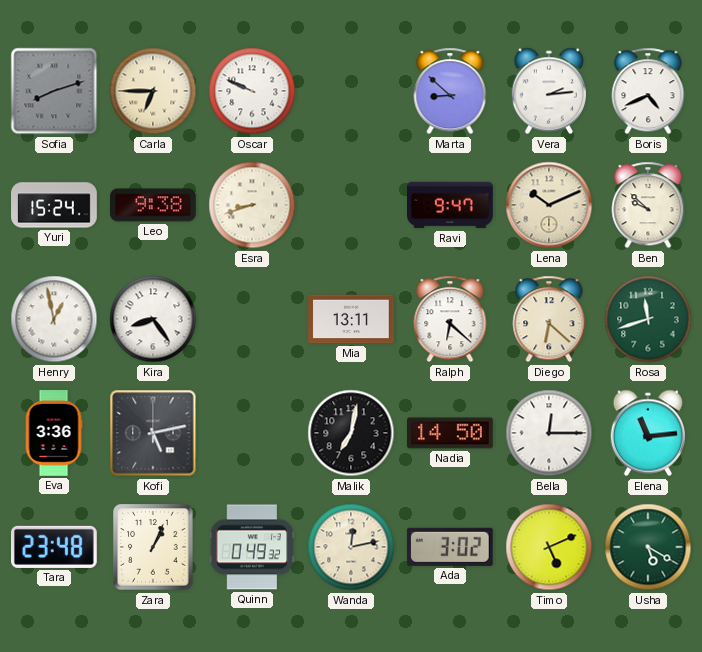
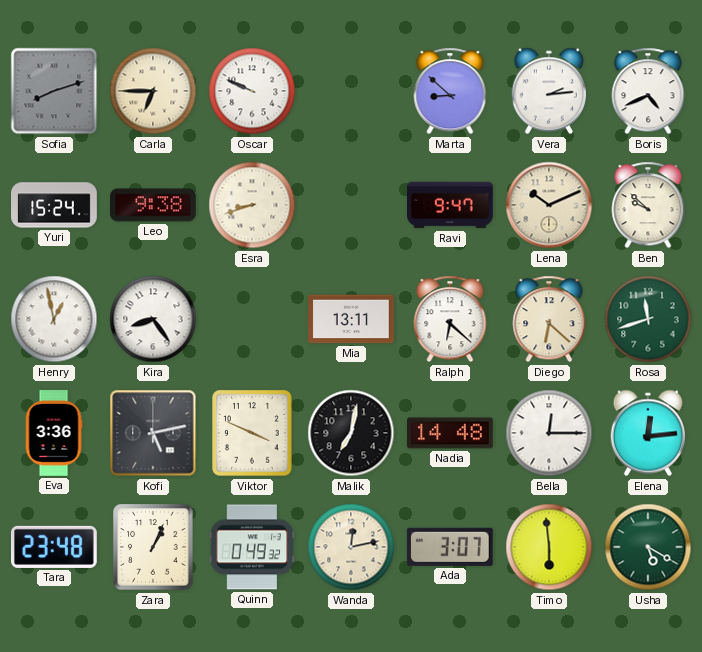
Viktor: none -> 3:49
Nadia: 14:50 -> 14:48
Elena: 11:14 -> 12:14
Ada: 3:02 -> 3:07
Timo: 5:11 -> 5:59
